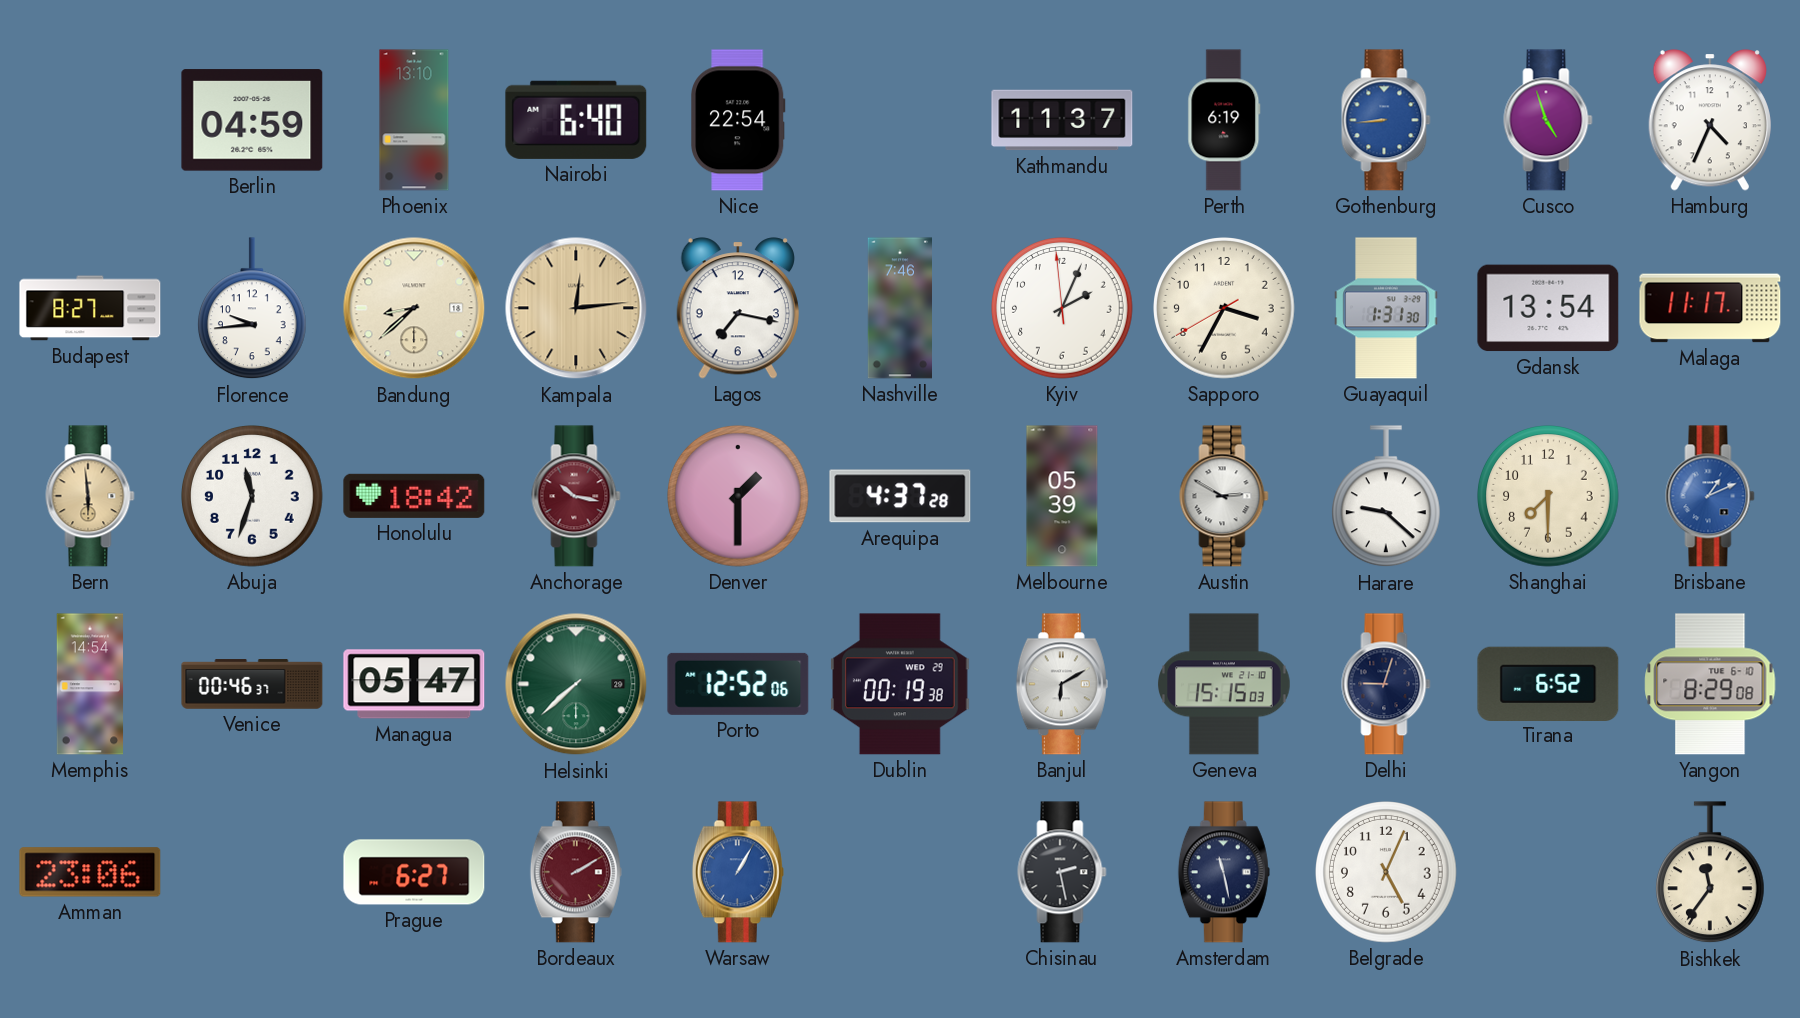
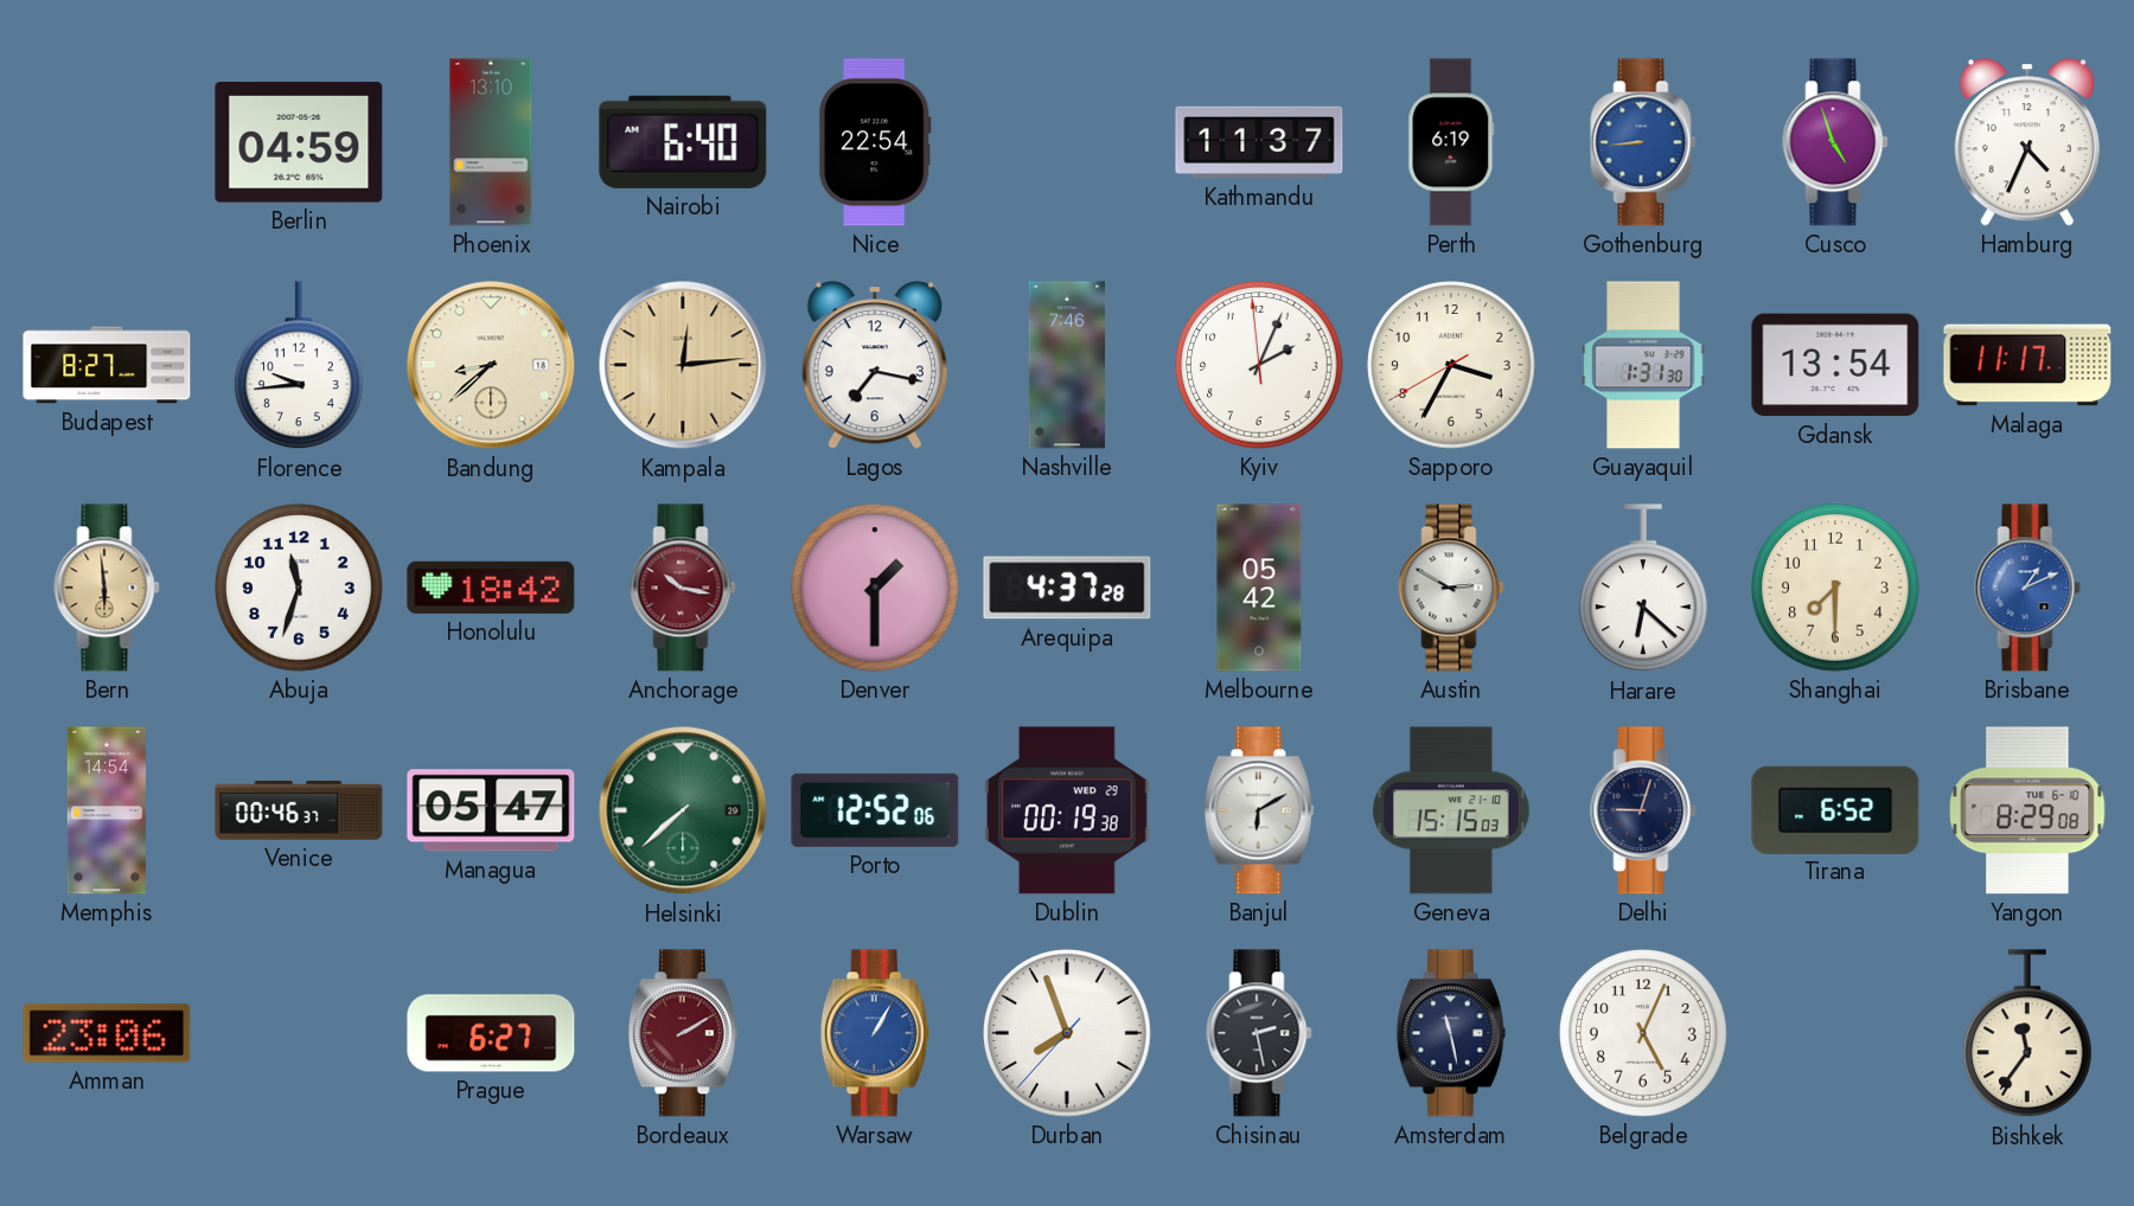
Melbourne: 05:39 -> 05:42
Harare: 9:22 -> 6:22
Durban: none -> 7:56
